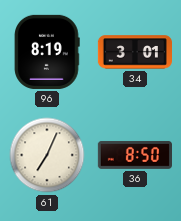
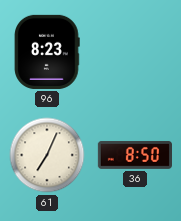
96: 8:19 -> 8:23
34: 3:01 -> none
